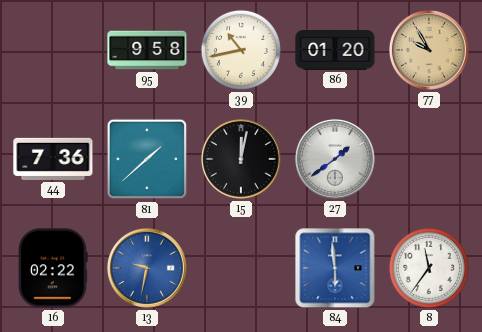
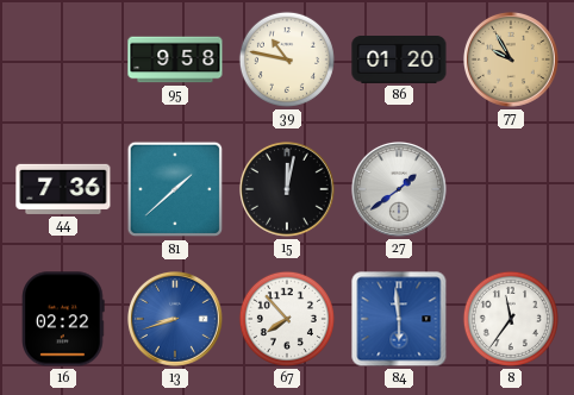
39: 10:43 -> 10:47
13: 9:32 -> 8:42
67: none -> 7:53
